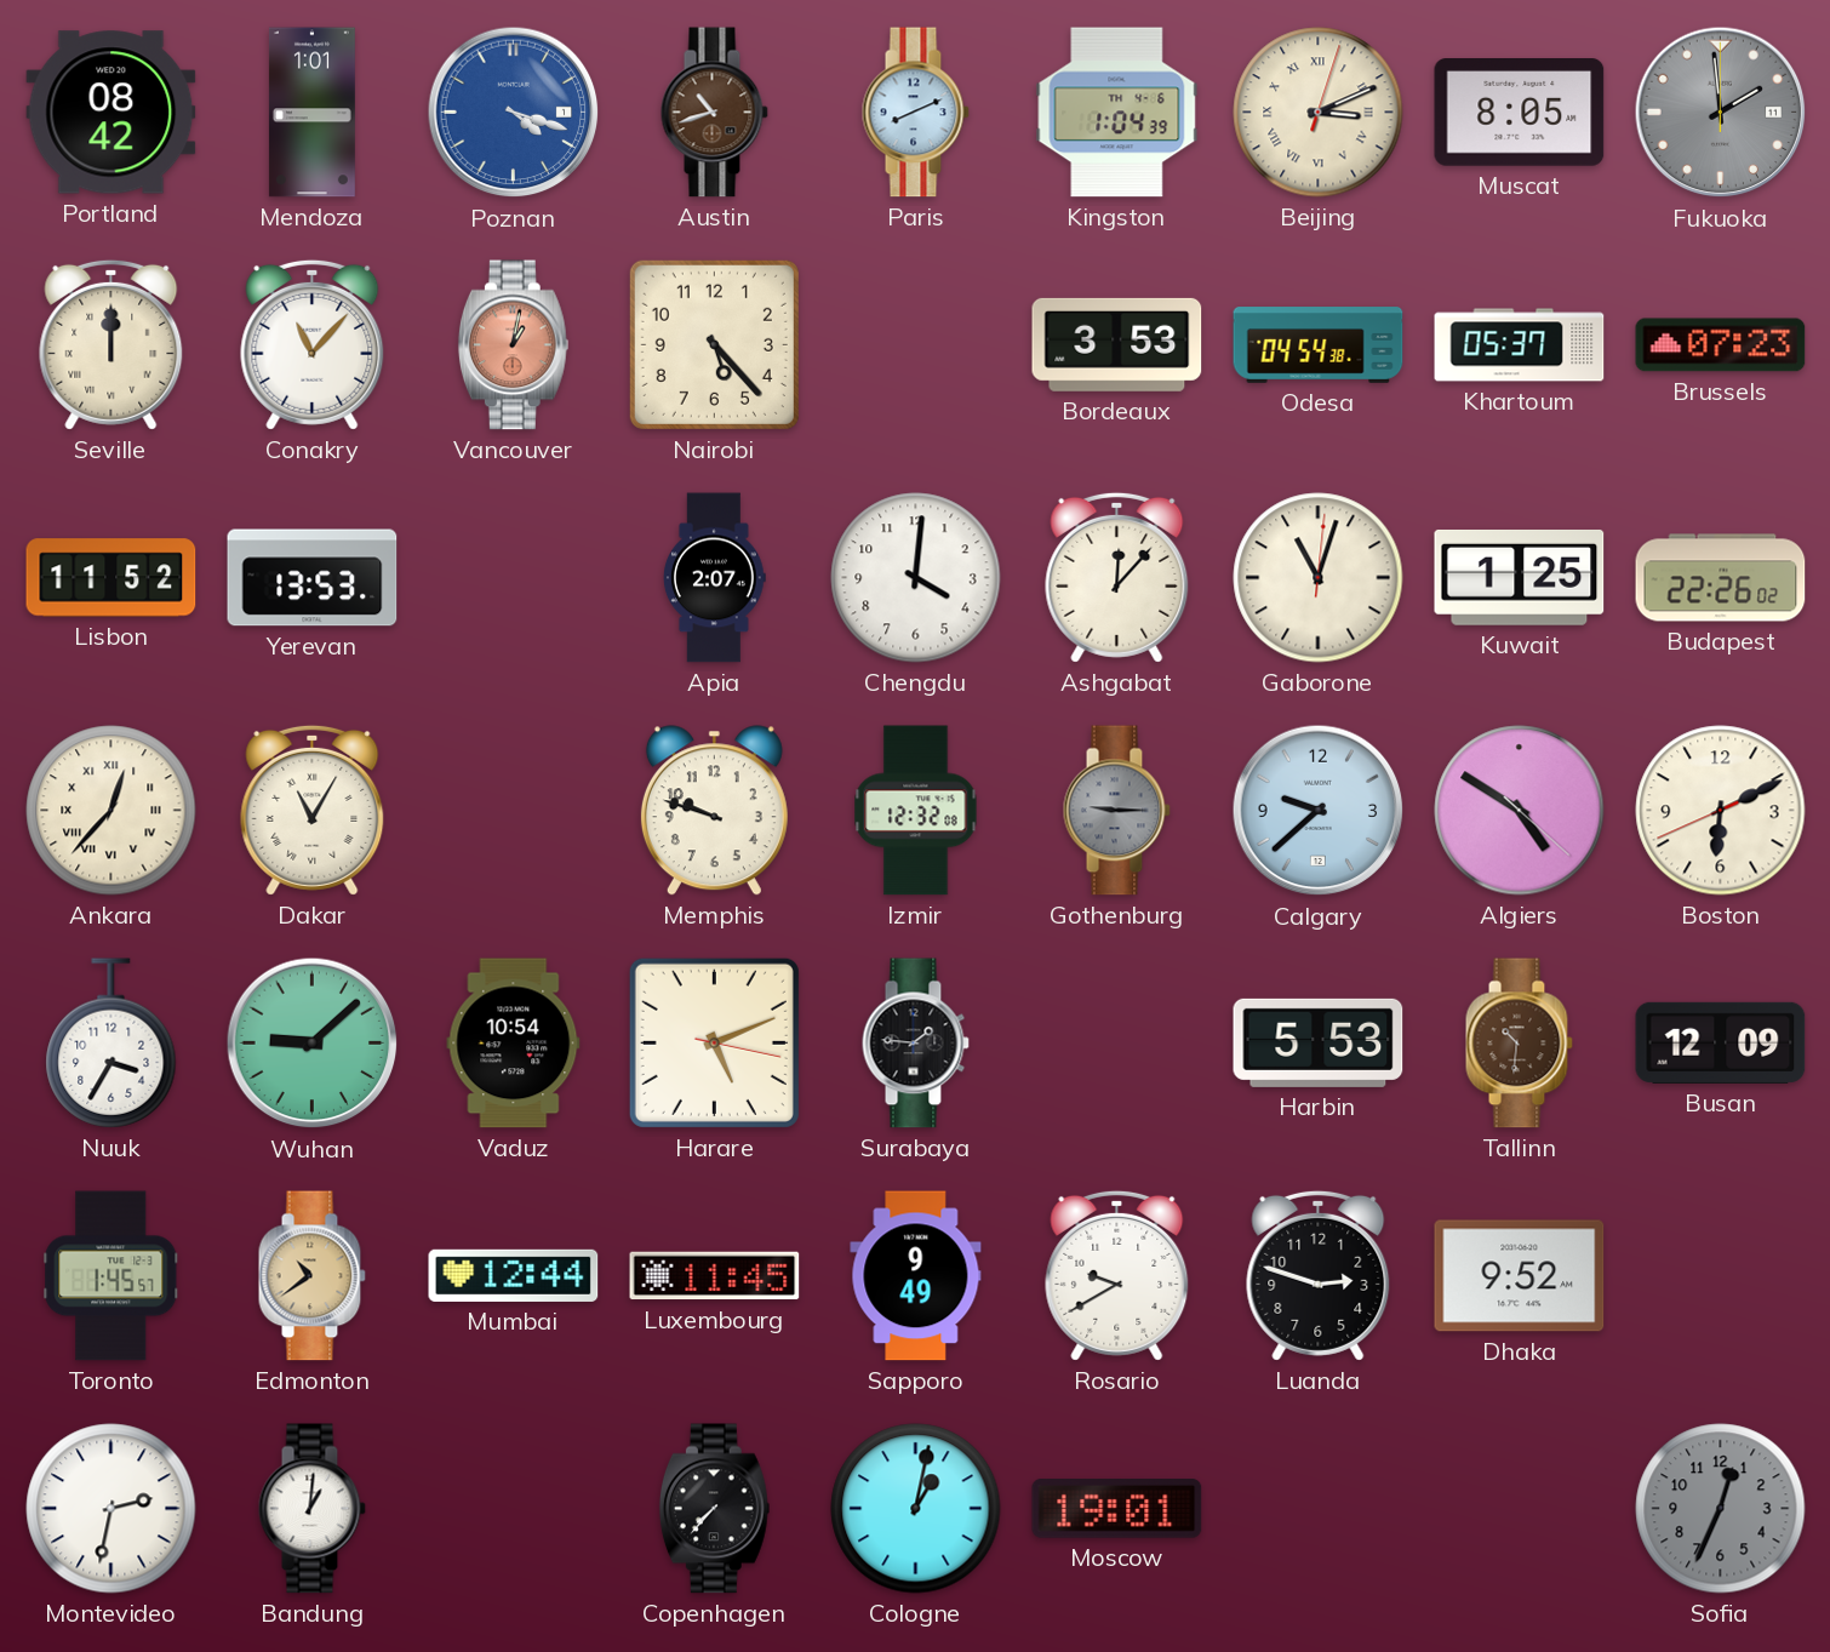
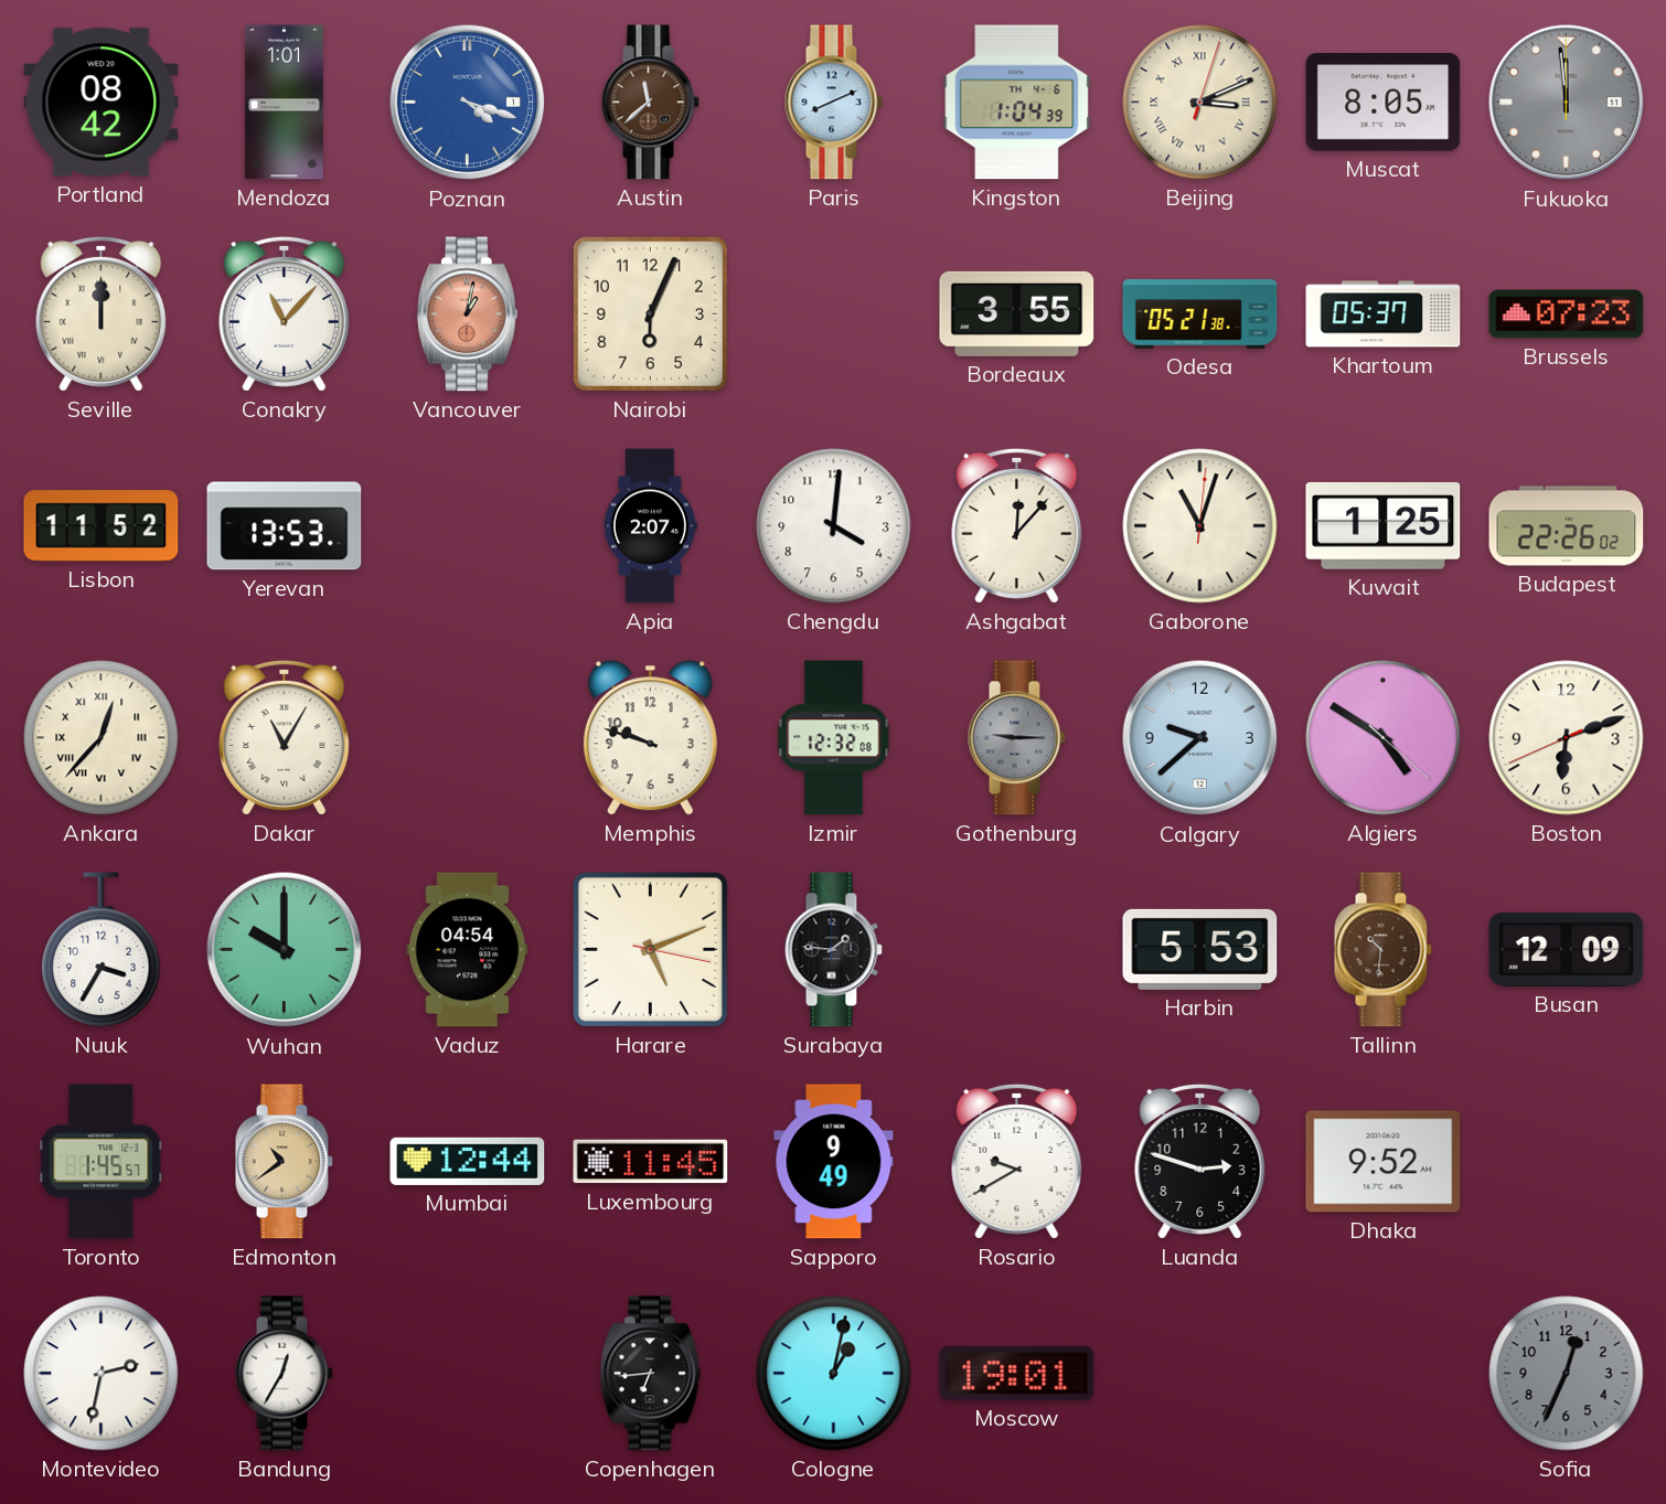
Austin: 10:42 -> 11:38
Fukuoka: 1:59 -> 11:59
Nairobi: 5:23 -> 6:04
Bordeaux: 3:53 -> 3:55
Odesa: 04:54 -> 05:21
Boston: 6:10 -> 6:11
Wuhan: 9:08 -> 10:00
Vaduz: 10:54 -> 04:54
Bandung: 1:01 -> 12:35
Copenhagen: 7:37 -> 6:44
